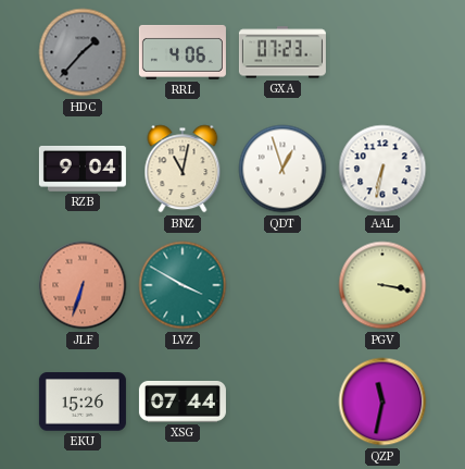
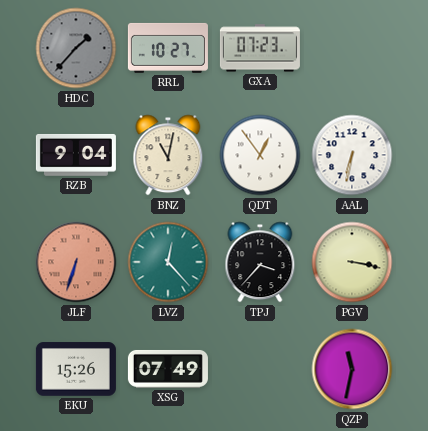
RRL: 4:06 -> 10:27
QDT: 12:57 -> 12:54
LVZ: 3:50 -> 12:23
TPJ: none -> 3:37
XSG: 07:44 -> 07:49
